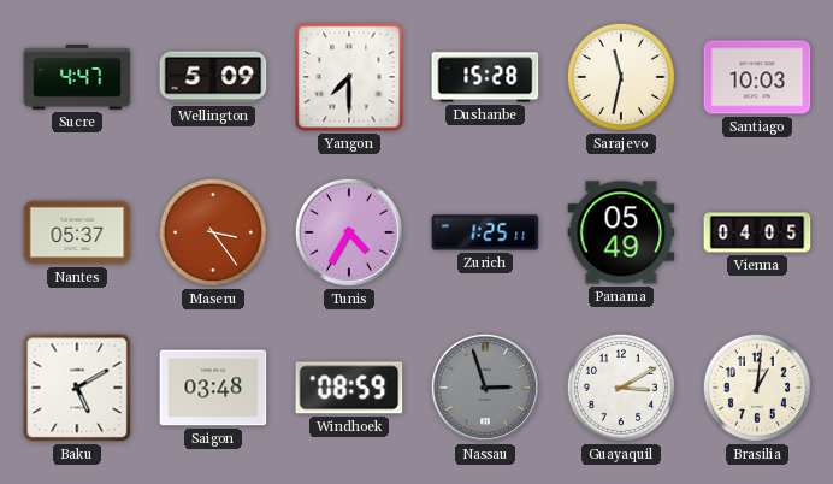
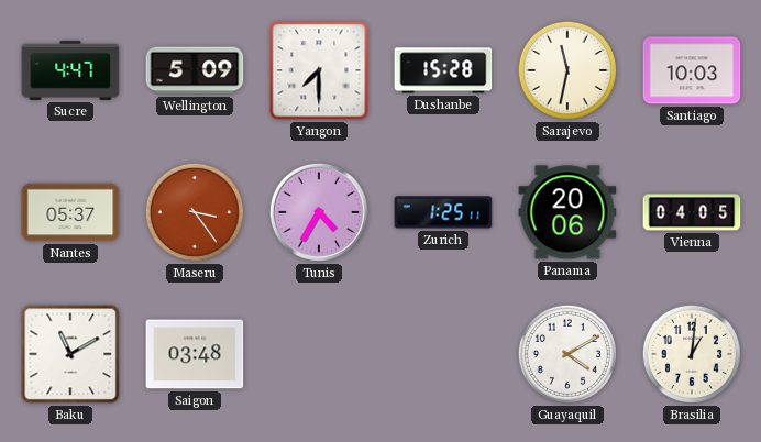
Panama: 05:49 -> 20:06
Baku: 5:10 -> 11:10
Windhoek: 08:59 -> none
Nassau: 2:57 -> none
Guayaquil: 3:10 -> 4:10
